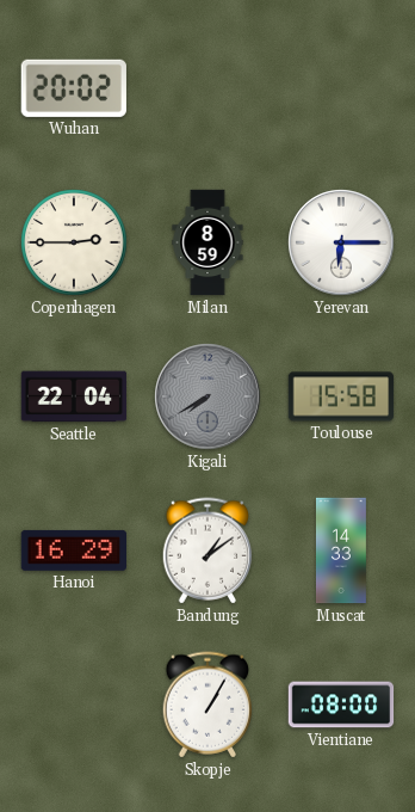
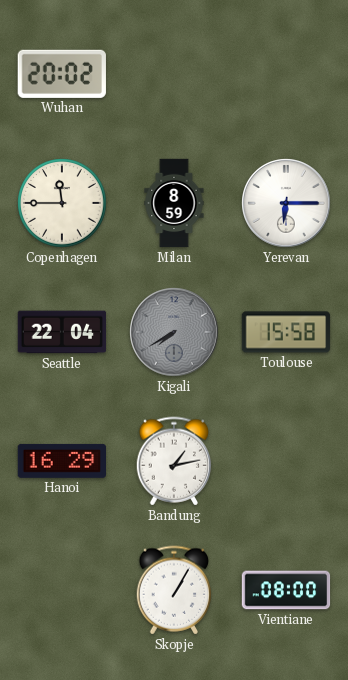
Copenhagen: 2:45 -> 11:45
Bandung: 1:09 -> 1:13
Muscat: 14:33 -> none
